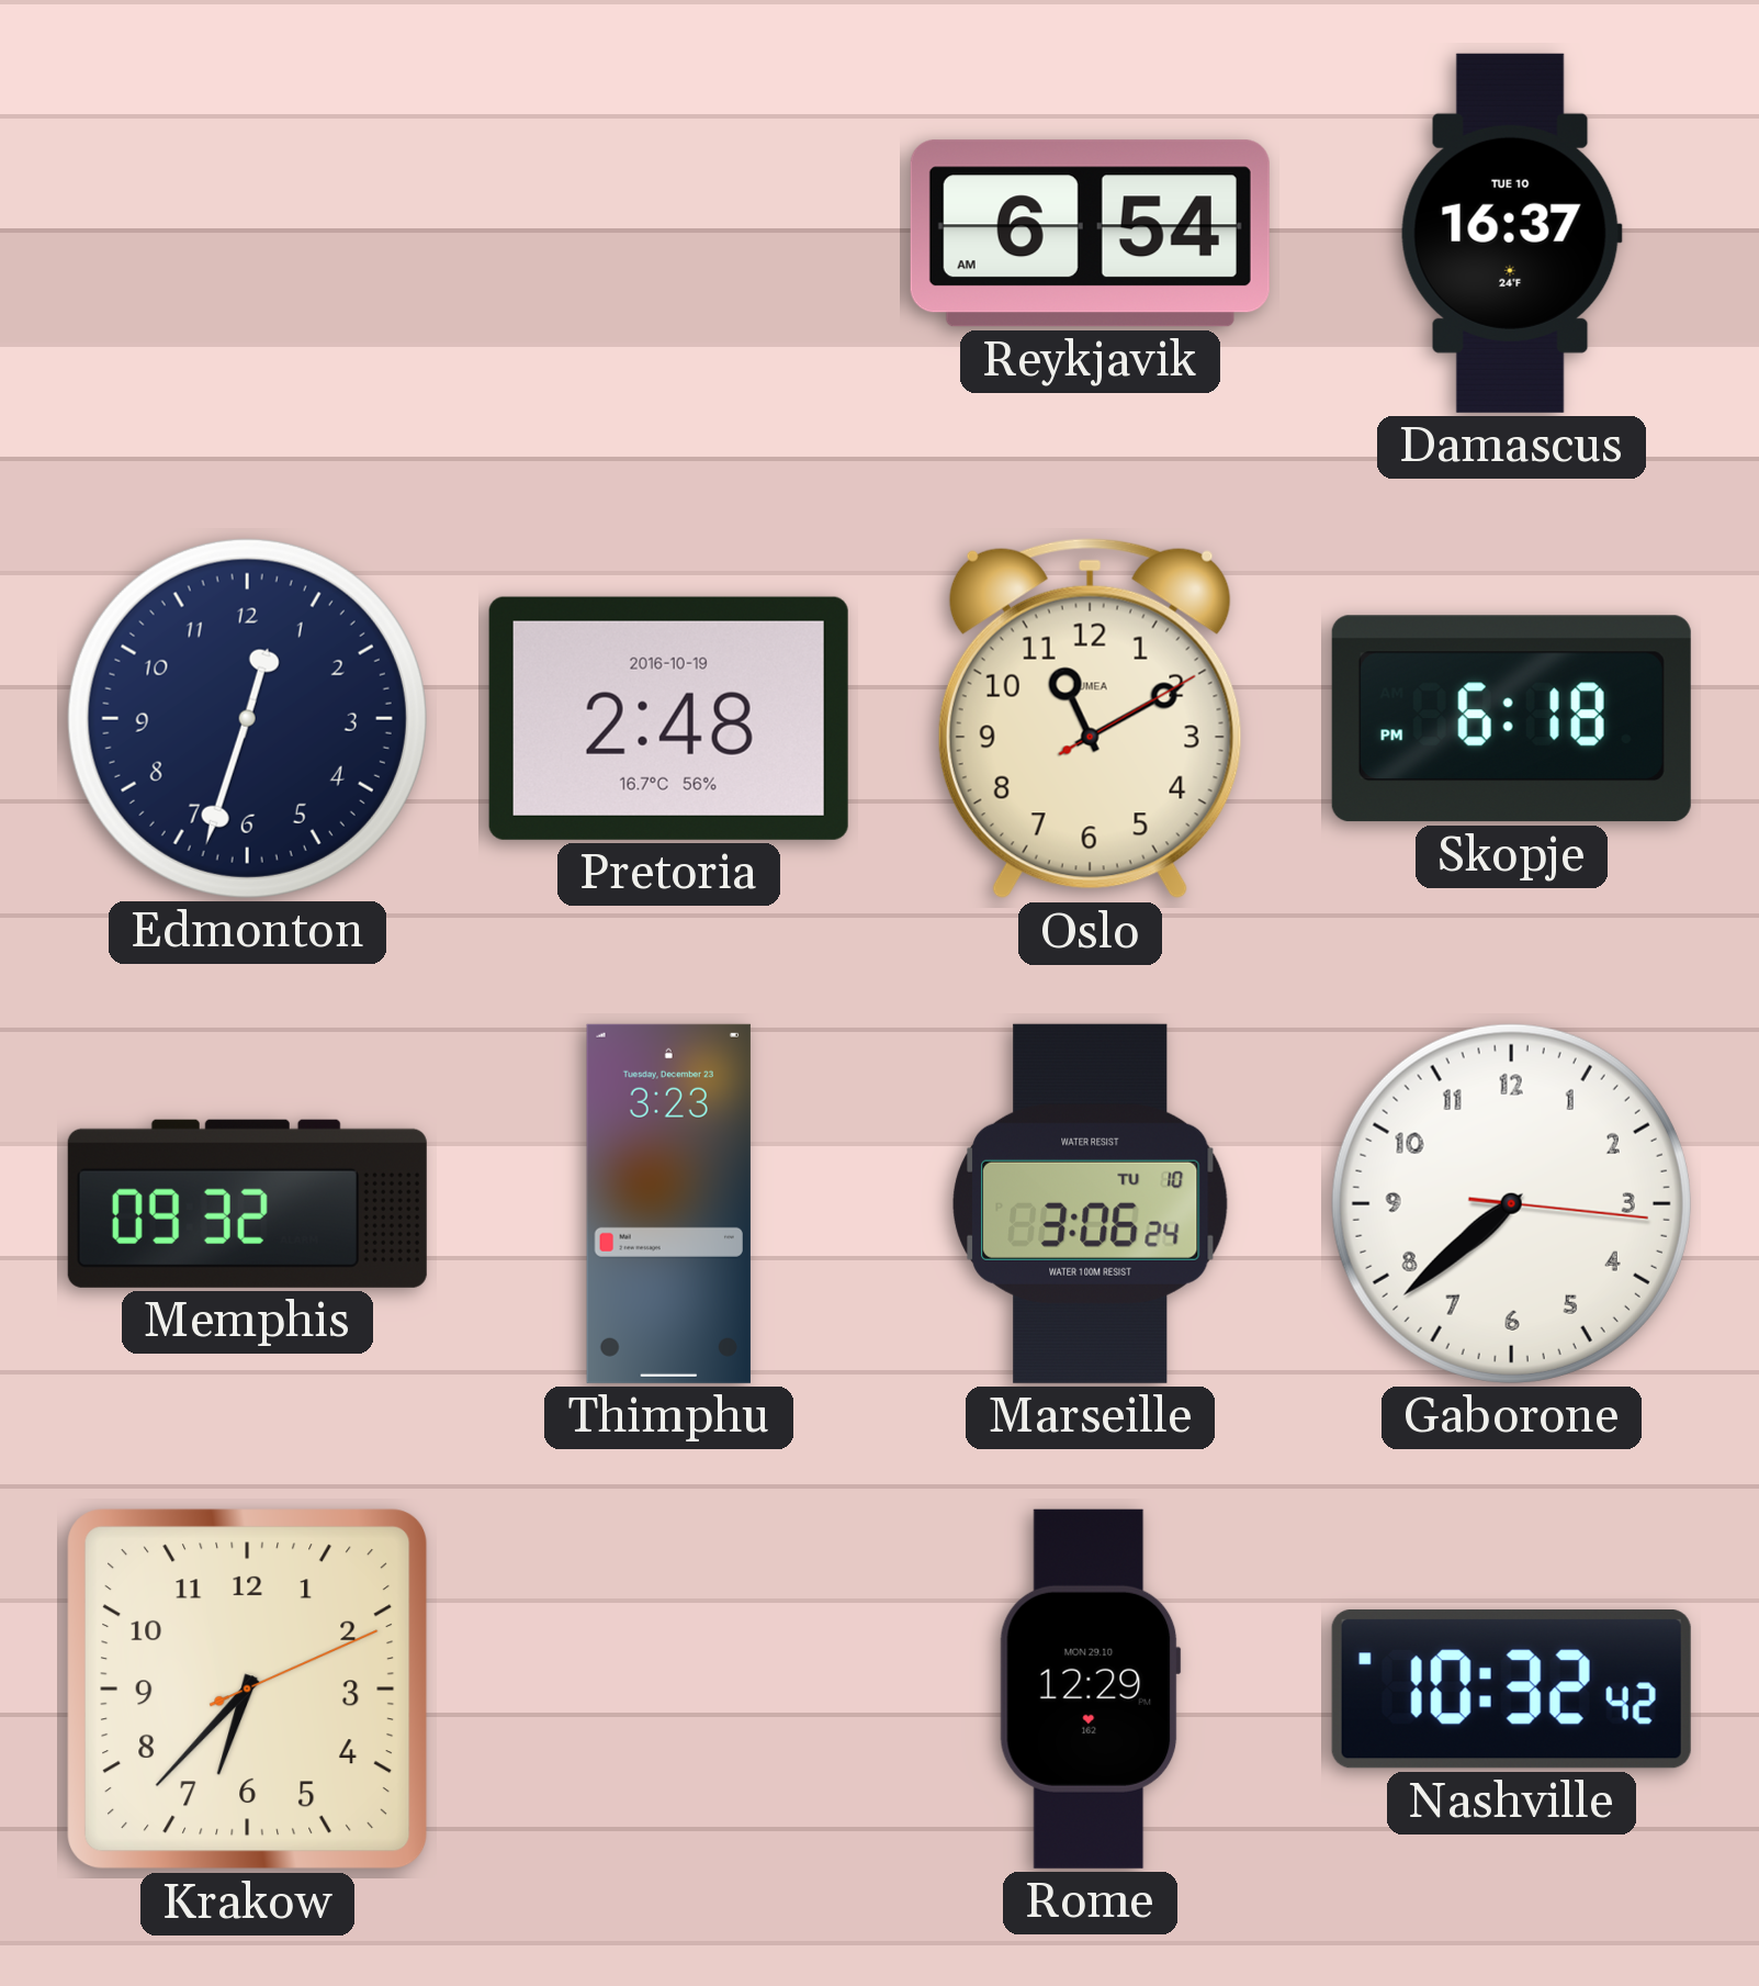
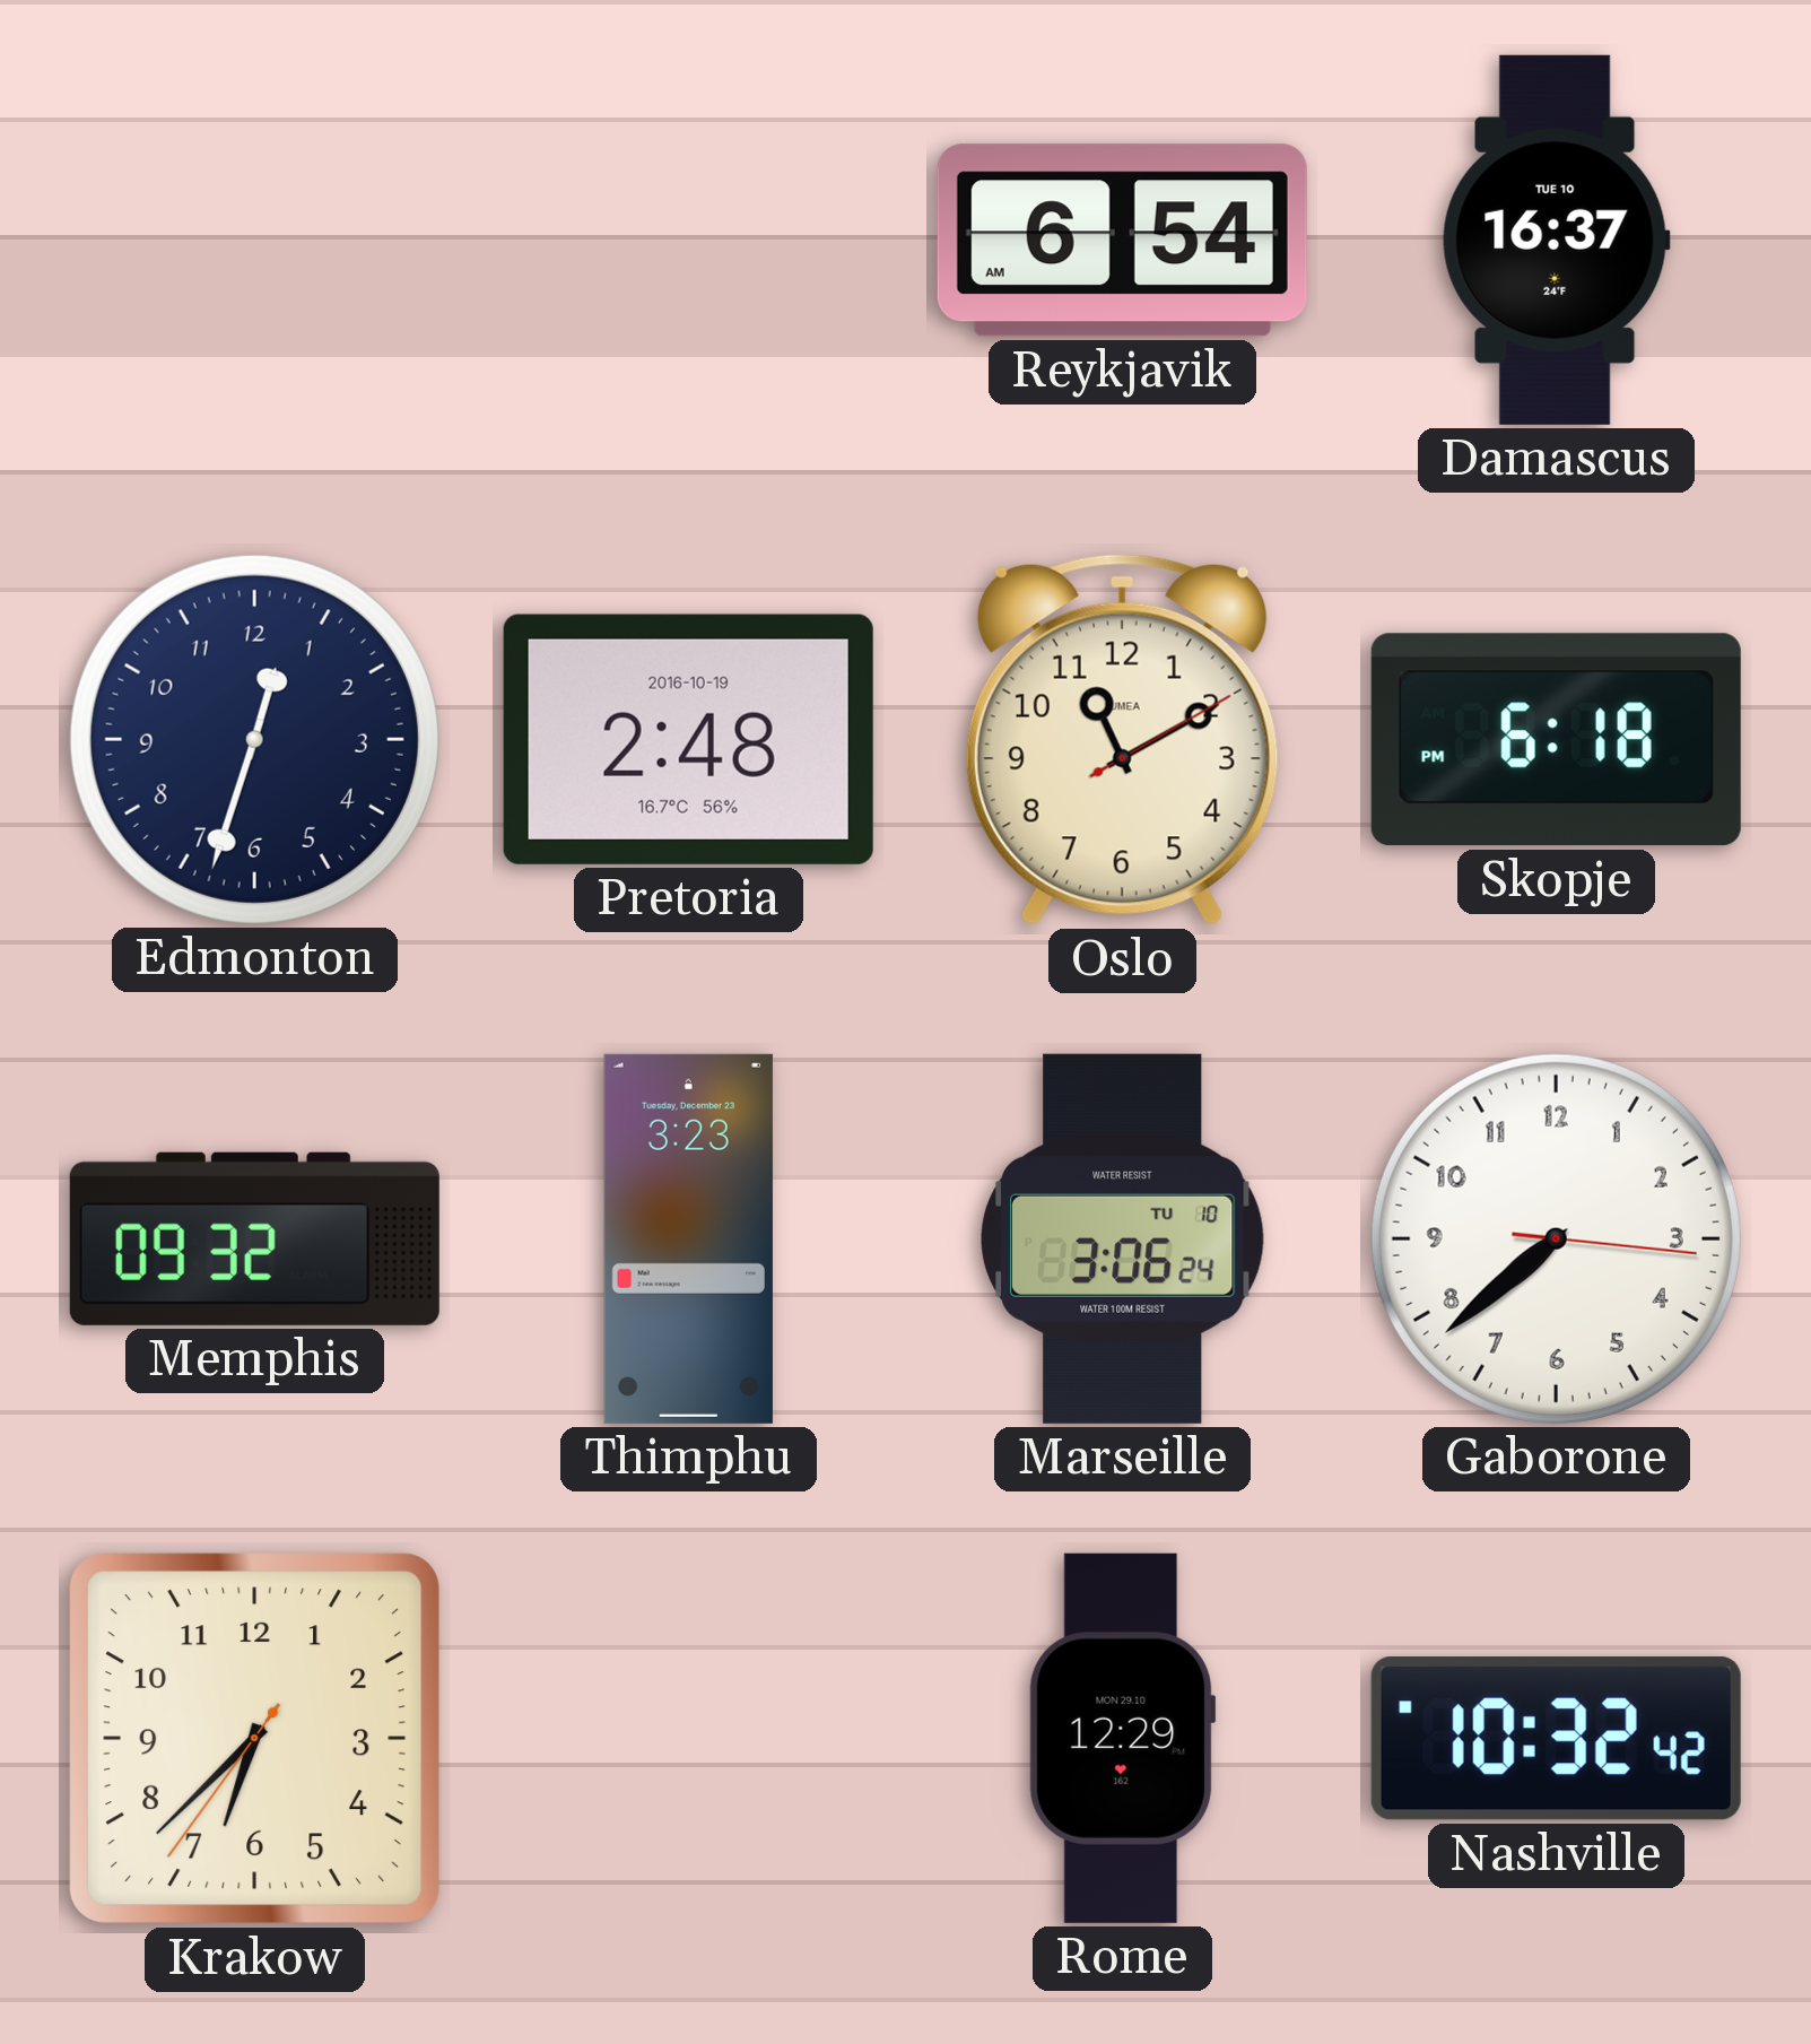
Krakow: 6:37:11 -> 6:37:36
